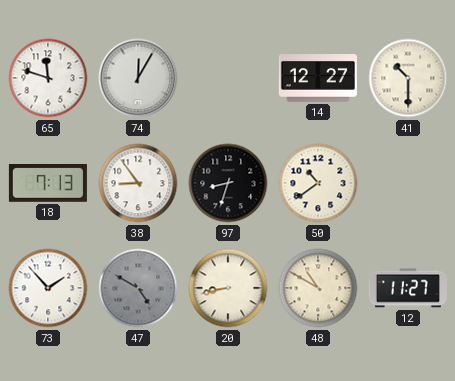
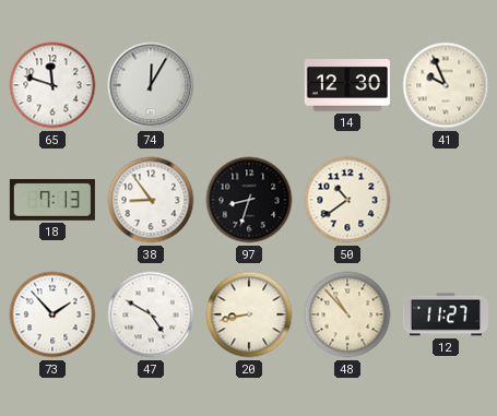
14: 12:27 -> 12:30
41: 10:30 -> 9:56
47 dial: grey -> white
48: 10:50 -> 10:53
